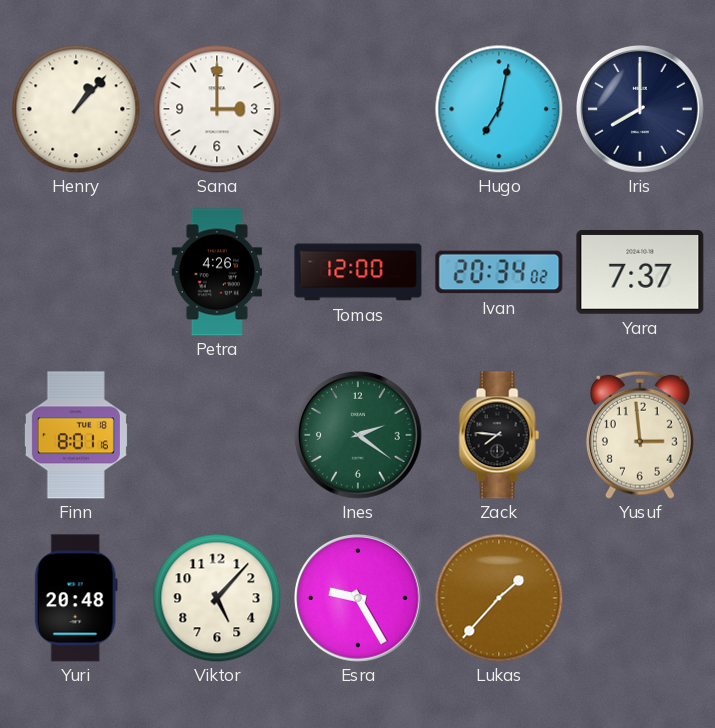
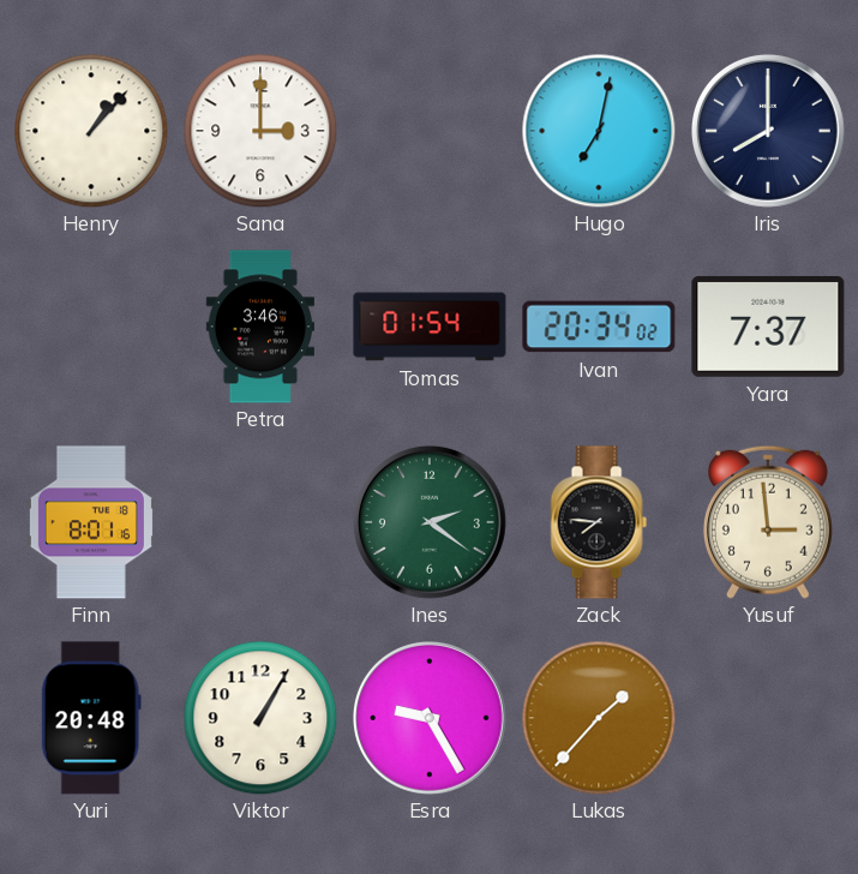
Petra: 4:26 -> 3:46
Tomas: 12:00 -> 01:54
Viktor: 5:07 -> 1:05
